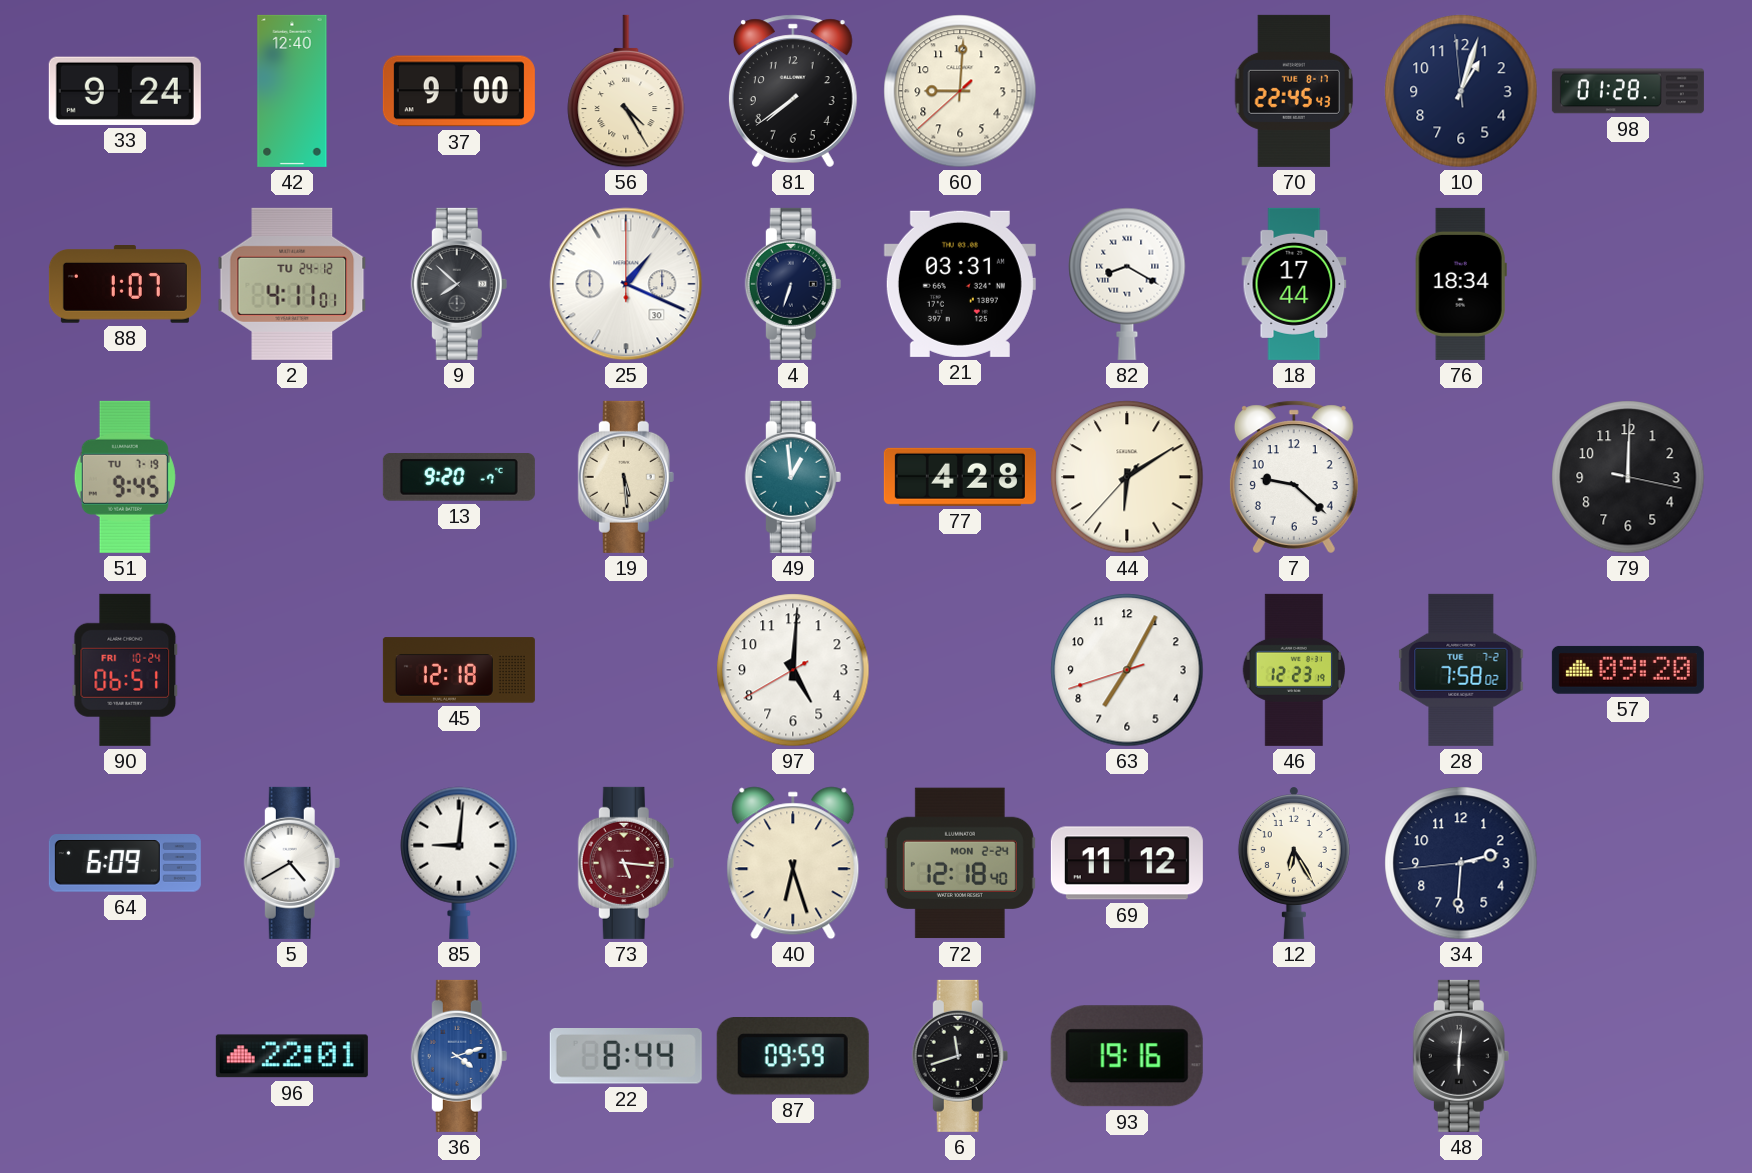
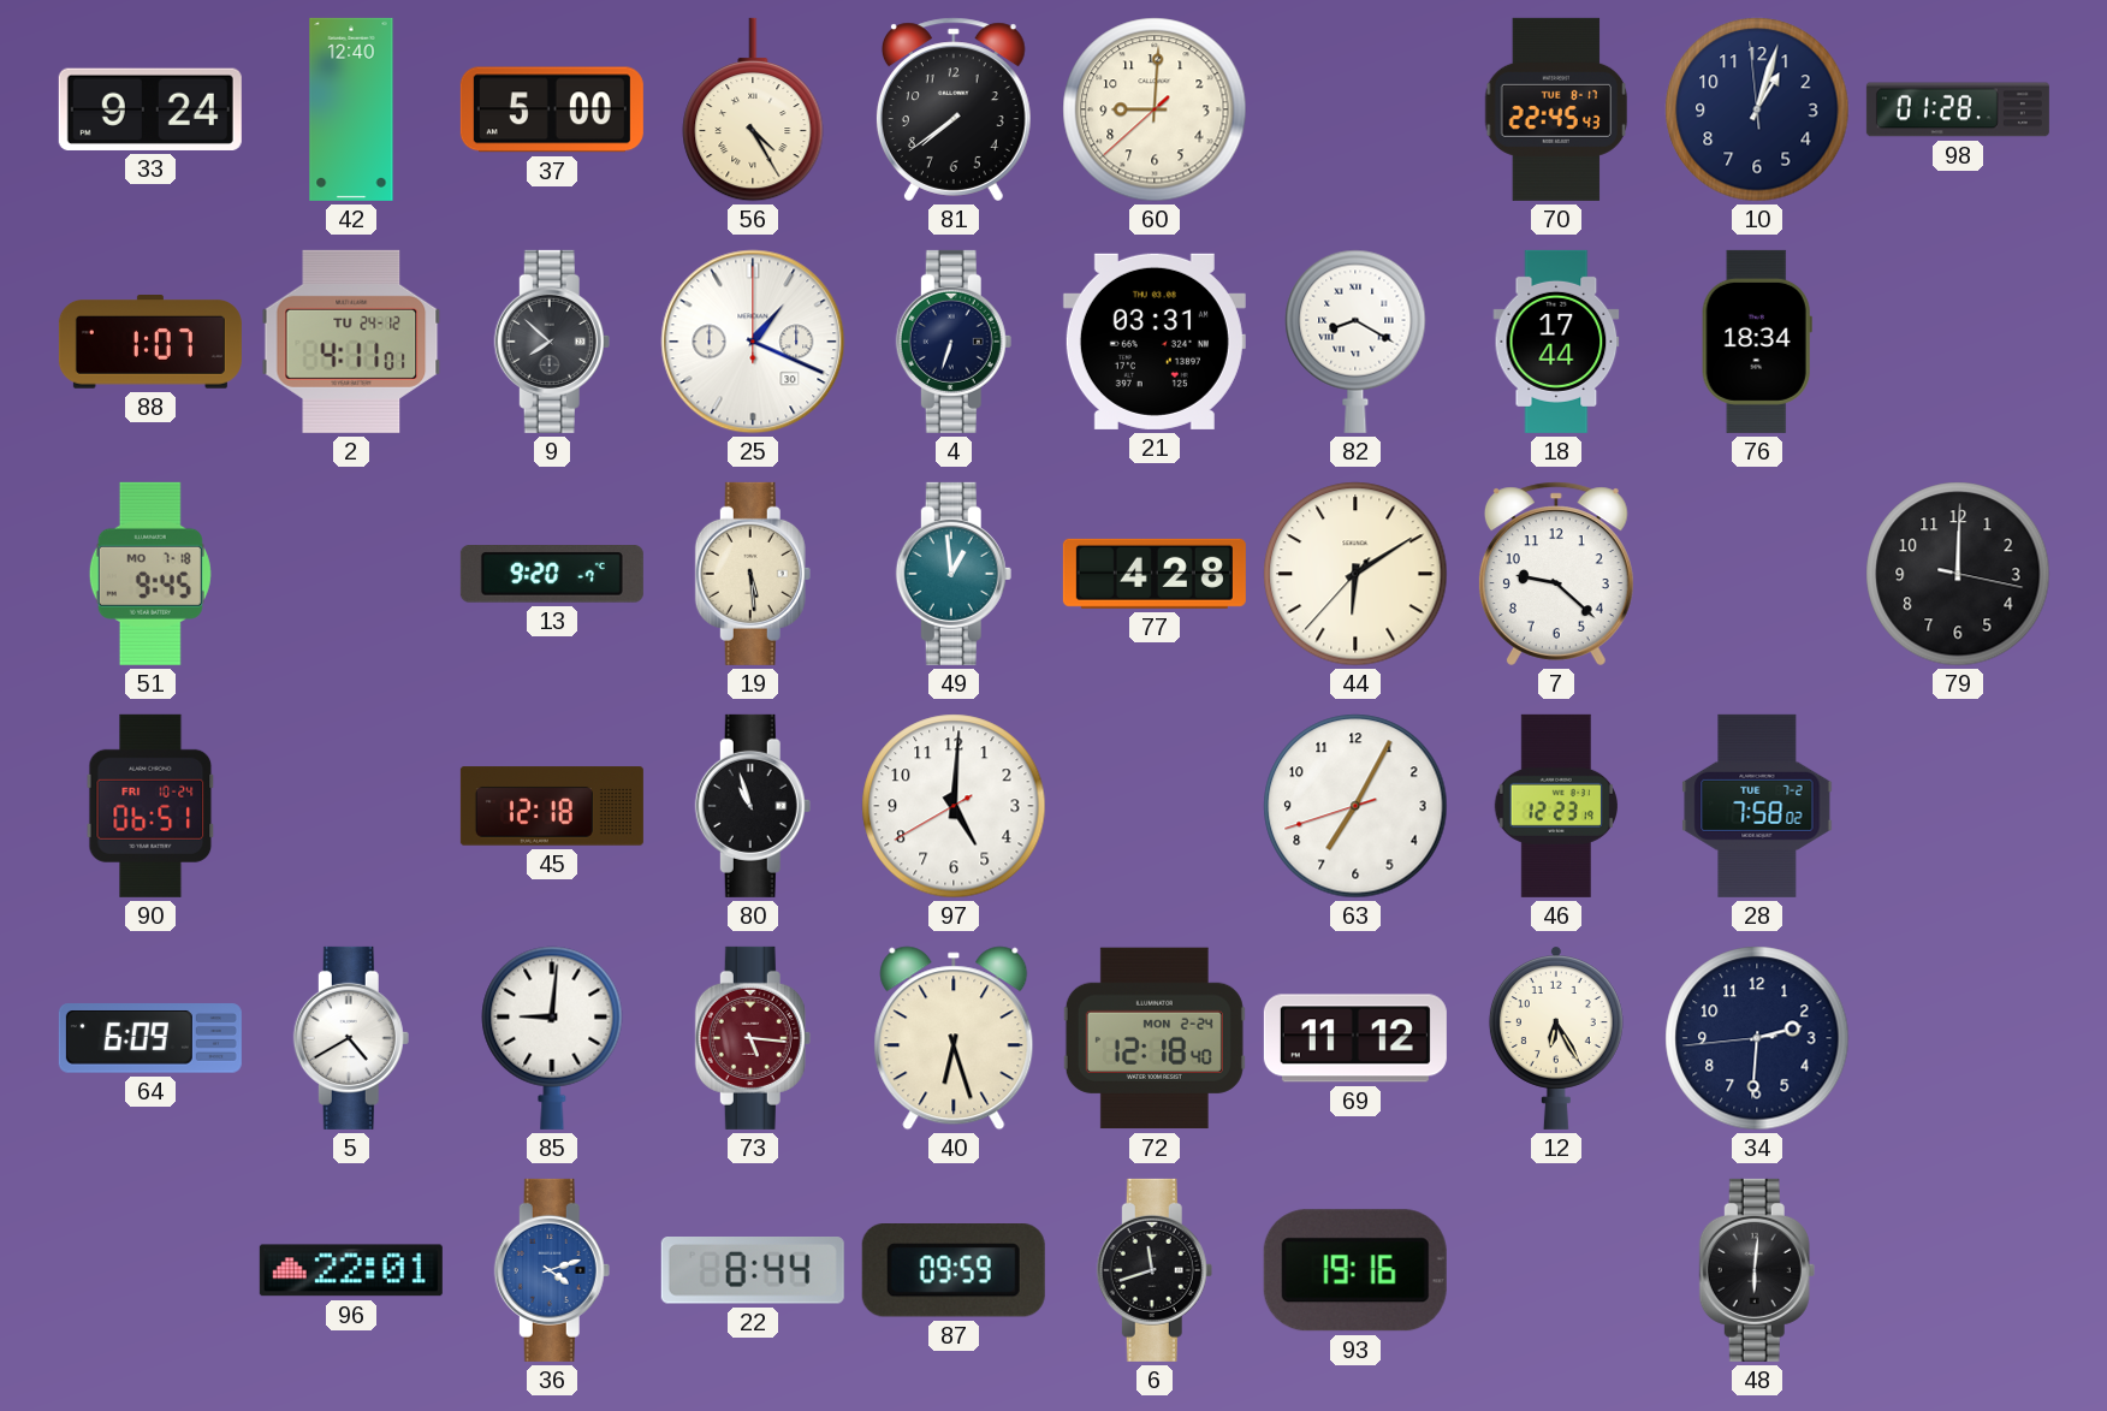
37: 9:00 -> 5:00
51 date: TU 7-19 -> MO 7-18
80: none -> 10:57
57: 09:20 -> none
